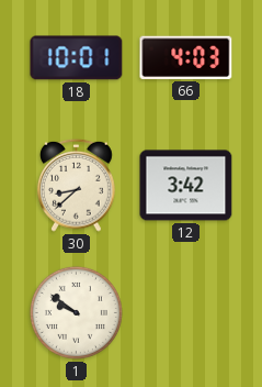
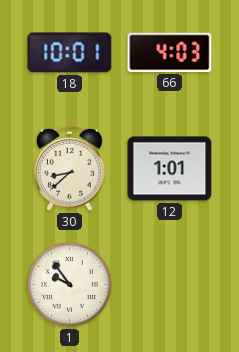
12: 3:42 -> 1:01
1: 9:51 -> 9:54
